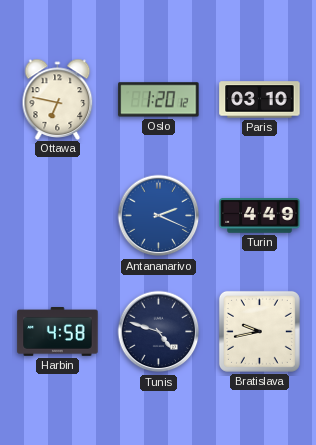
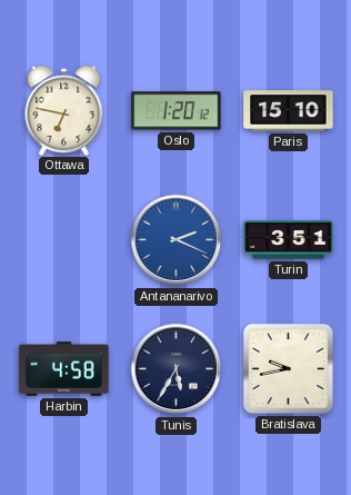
Paris: 03:10 -> 15:10
Turin: 4:49 -> 3:51
Tunis: 4:48 -> 5:35
